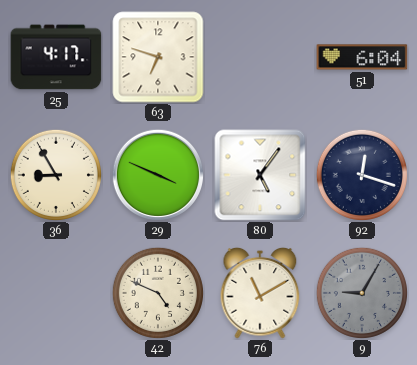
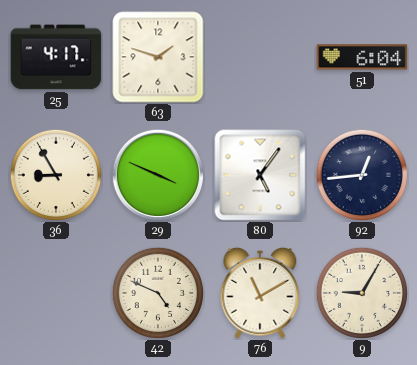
63: 6:48 -> 1:48
92: 12:18 -> 12:44
9 dial: grey -> cream
